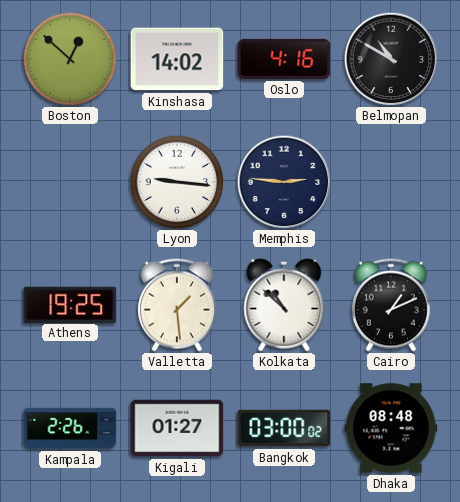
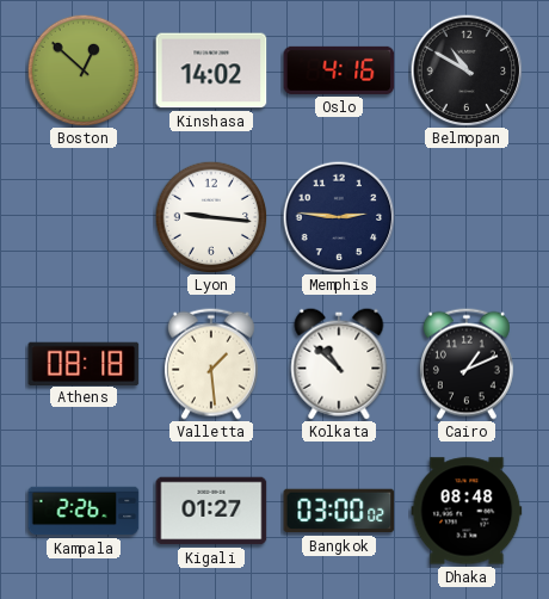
Athens: 19:25 -> 08:18
